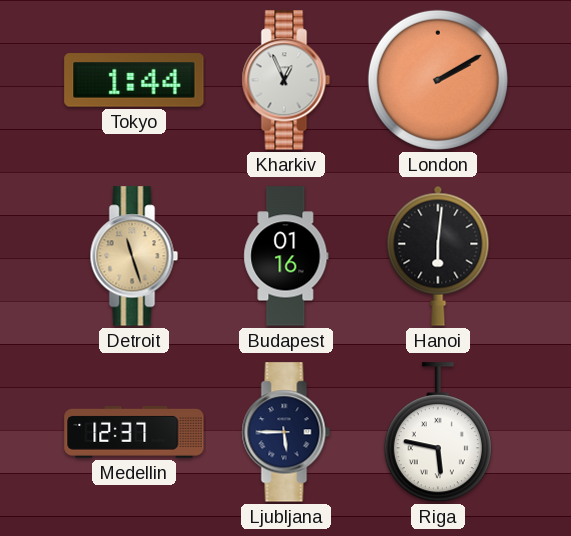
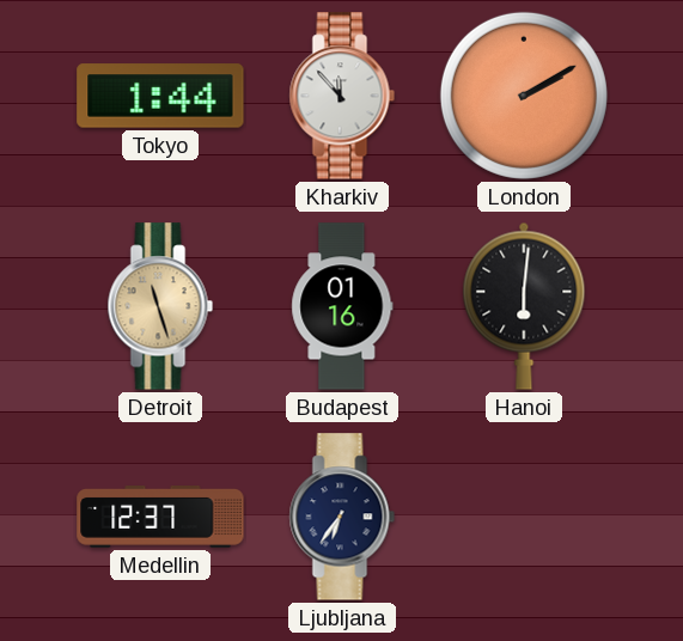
Kharkiv: 12:56 -> 11:53
Ljubljana: 5:45 -> 6:36
Riga: 5:47 -> none
